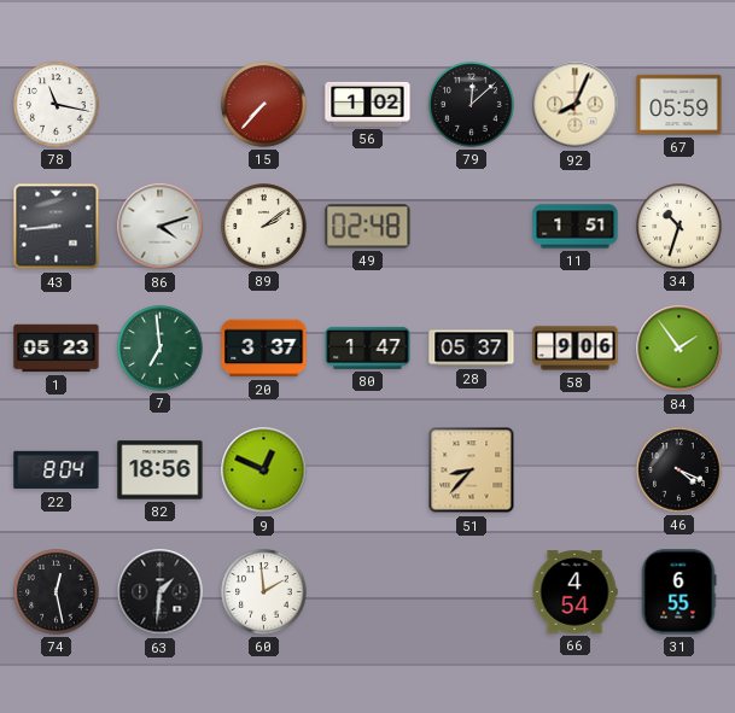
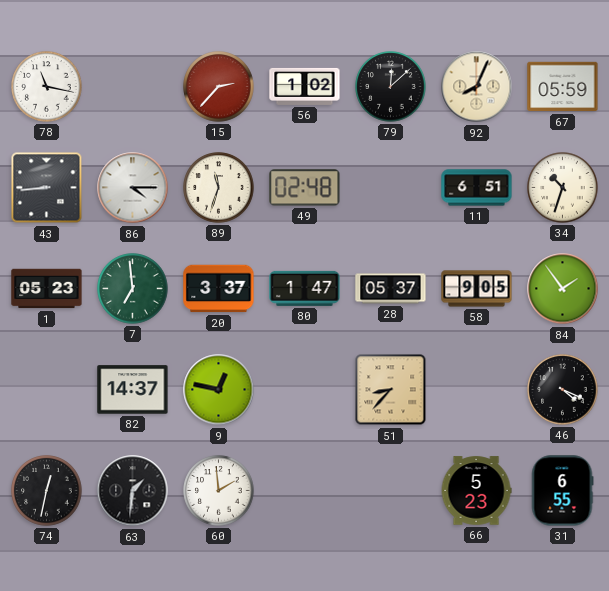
15: 7:37 -> 2:37
86: 4:12 -> 4:15
89: 2:09 -> 11:33
11: 1:51 -> 6:51
58: 9:06 -> 9:05
22: 8:04 -> none
82: 18:56 -> 14:37
9: 12:49 -> 12:47
74: 12:28 -> 12:32
66: 4:54 -> 5:23
